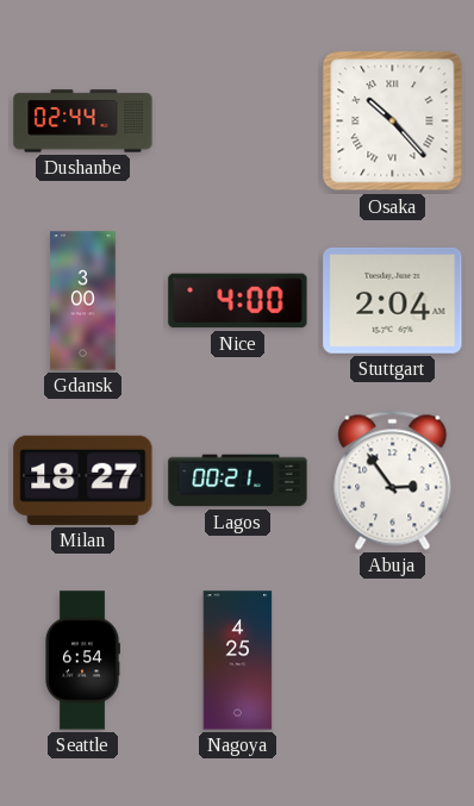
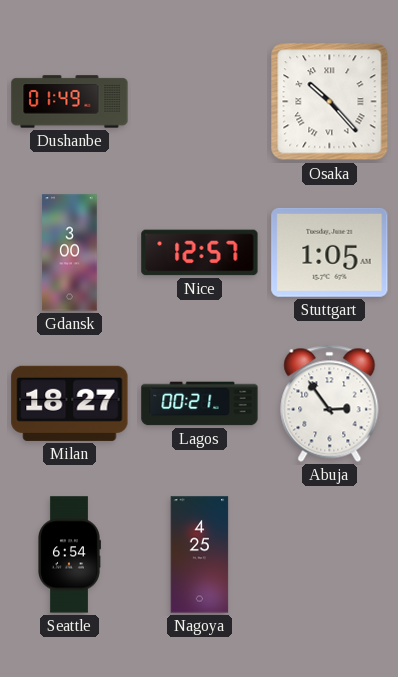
Dushanbe: 02:44 -> 01:49
Nice: 4:00 -> 12:57
Stuttgart: 2:04 -> 1:05
